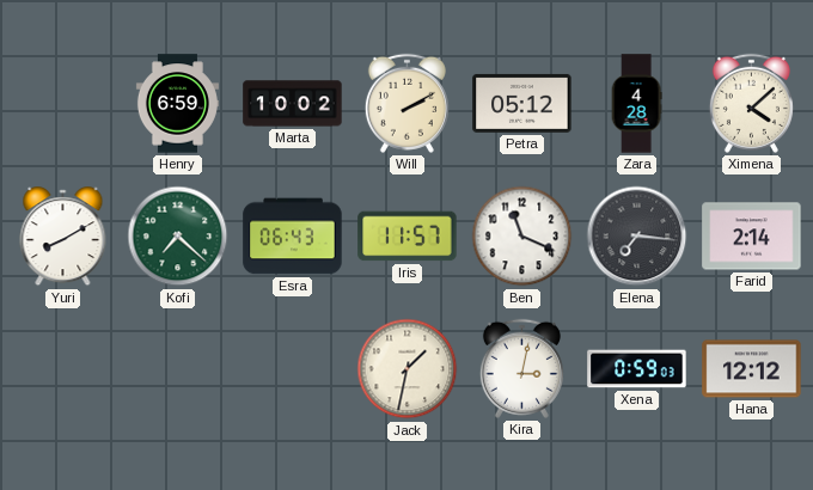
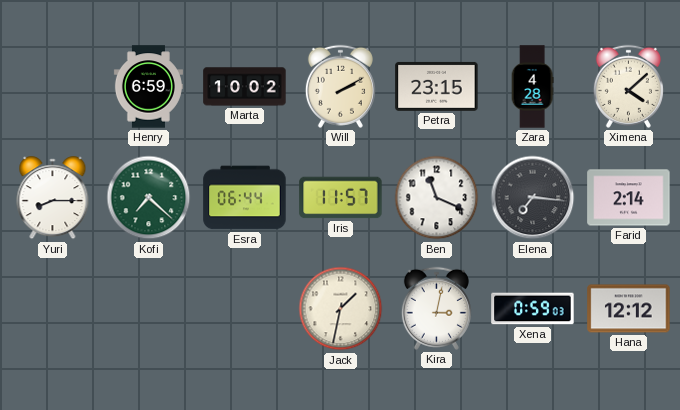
Petra: 05:12 -> 23:15
Yuri: 8:10 -> 8:15
Esra: 06:43 -> 06:44
